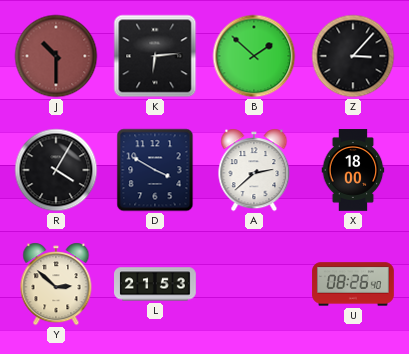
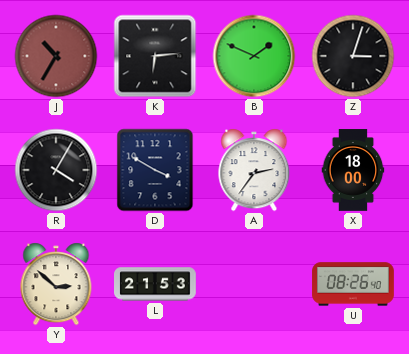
J: 10:30 -> 10:35
B: 1:52 -> 1:49
Z: 3:07 -> 3:03
A: 2:38 -> 2:36
